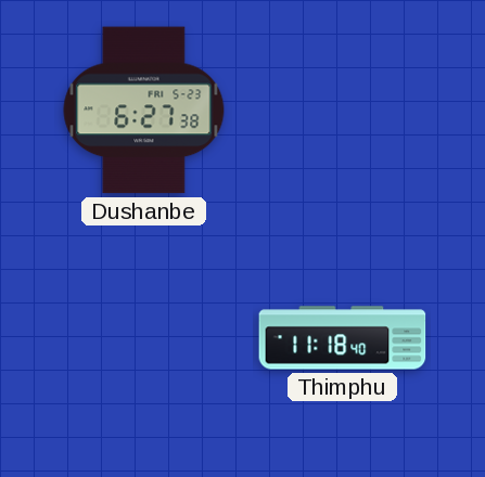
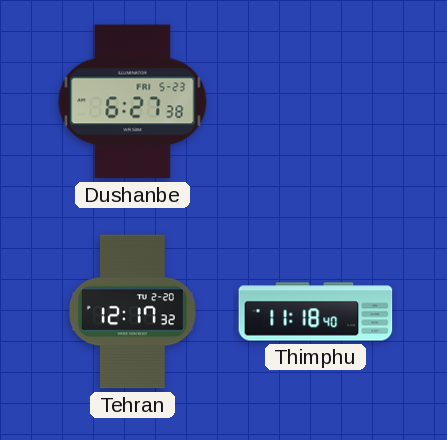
Tehran: none -> 12:17
